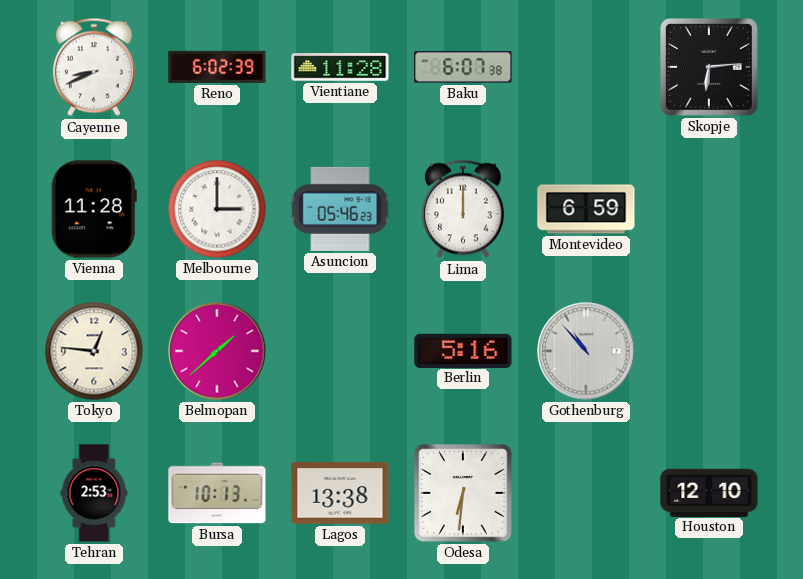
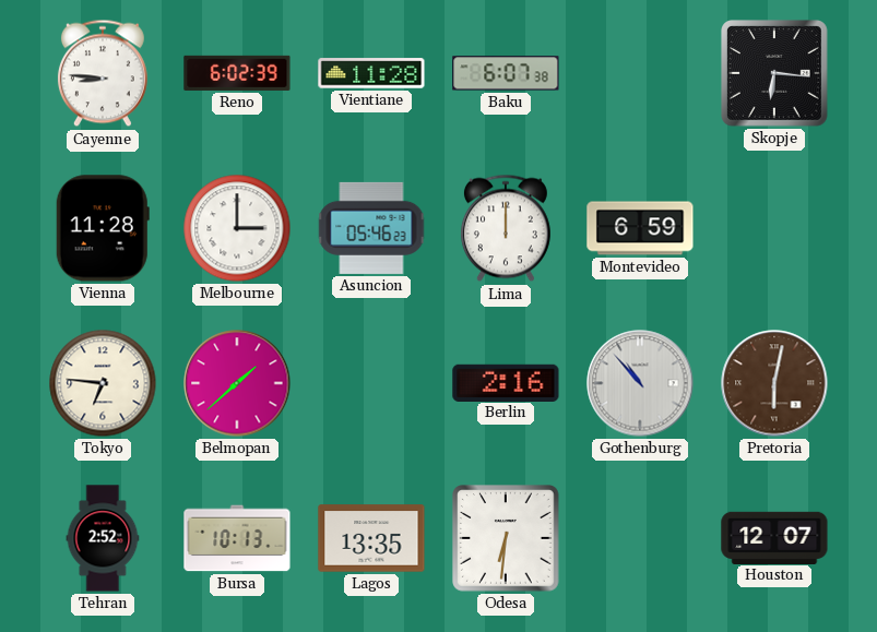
Cayenne: 8:41 -> 8:46
Skopje: 6:14 -> 6:16
Tokyo: 12:46 -> 6:46
Berlin: 5:16 -> 2:16
Pretoria: none -> 6:02
Tehran: 2:53 -> 2:52
Lagos: 13:38 -> 13:35
Houston: 12:10 -> 12:07
